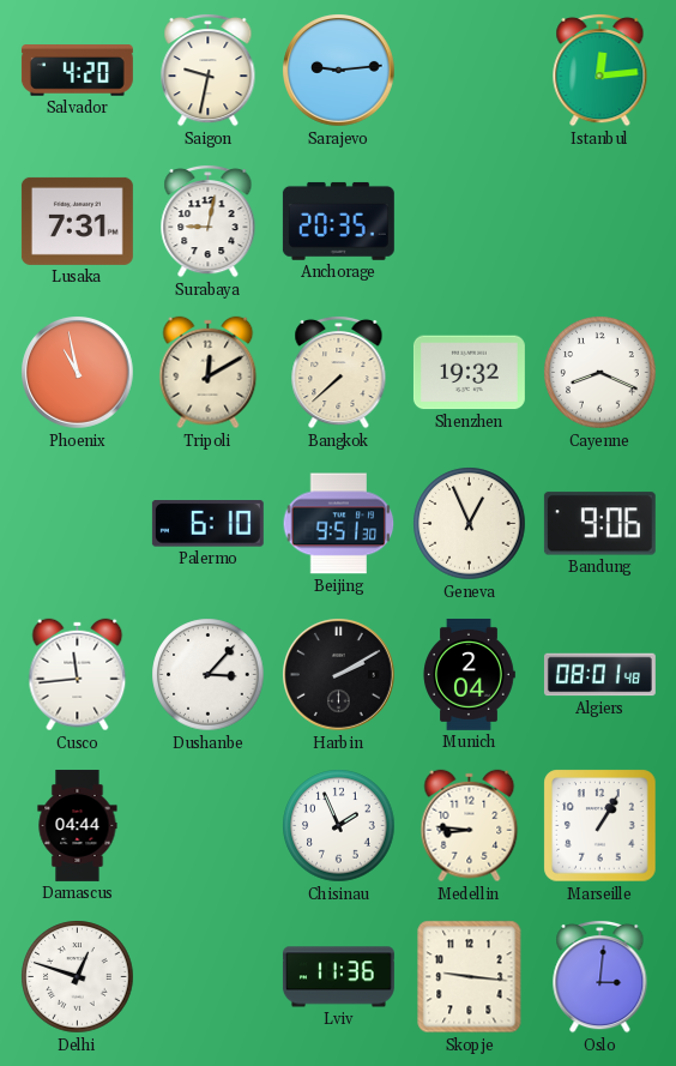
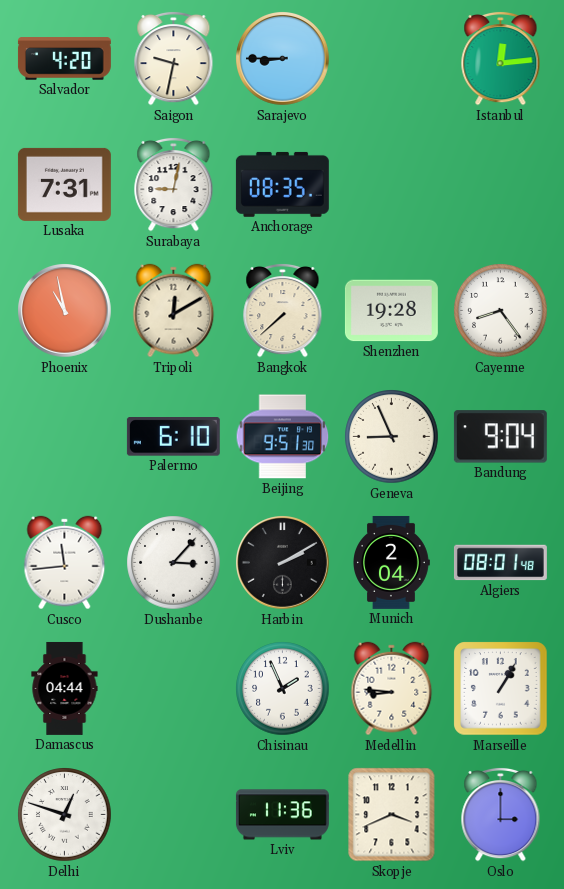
Sarajevo: 9:14 -> 8:45
Anchorage: 20:35 -> 08:35
Shenzhen: 19:32 -> 19:28
Cayenne: 8:19 -> 8:24
Geneva: 12:56 -> 8:56
Bandung: 9:06 -> 9:04
Skopje: 9:16 -> 3:41
Oslo: 3:01 -> 3:00
